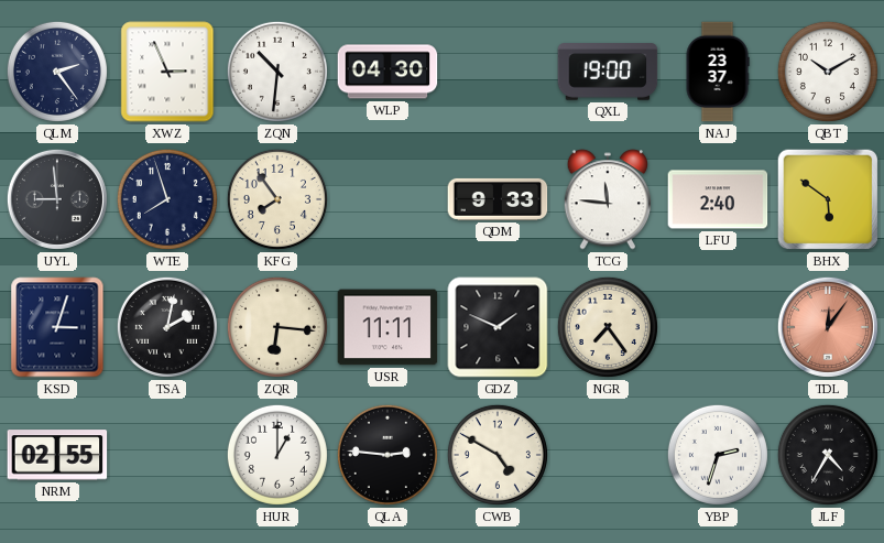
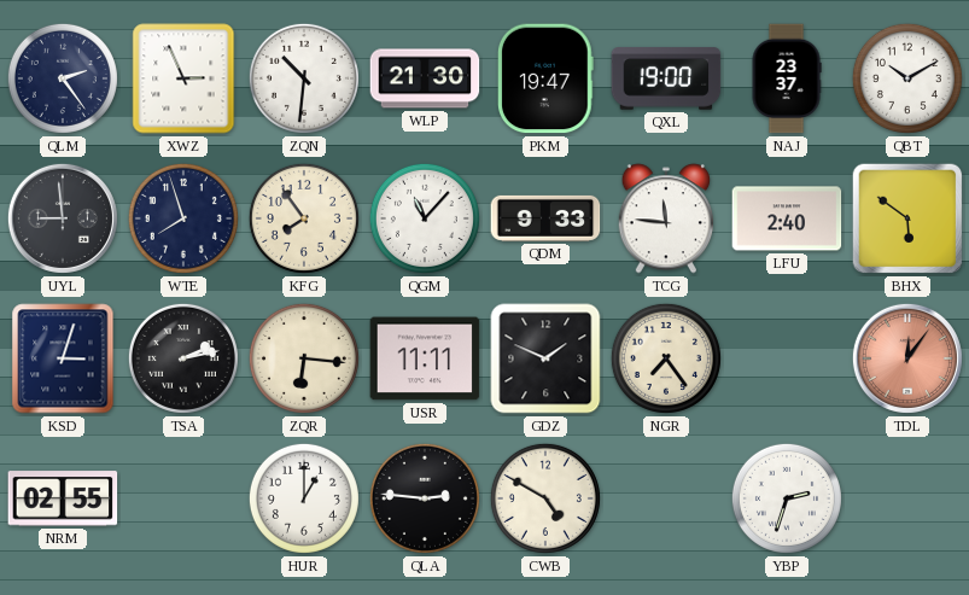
WLP: 04:30 -> 21:30
PKM: none -> 19:47
QGM: none -> 11:07
TSA: 2:02 -> 2:13
JLF: 4:35 -> none
